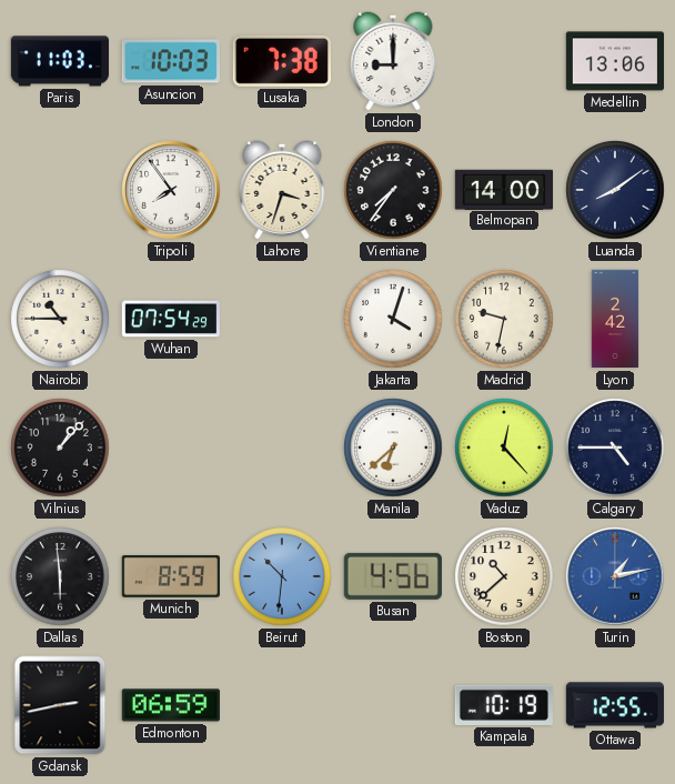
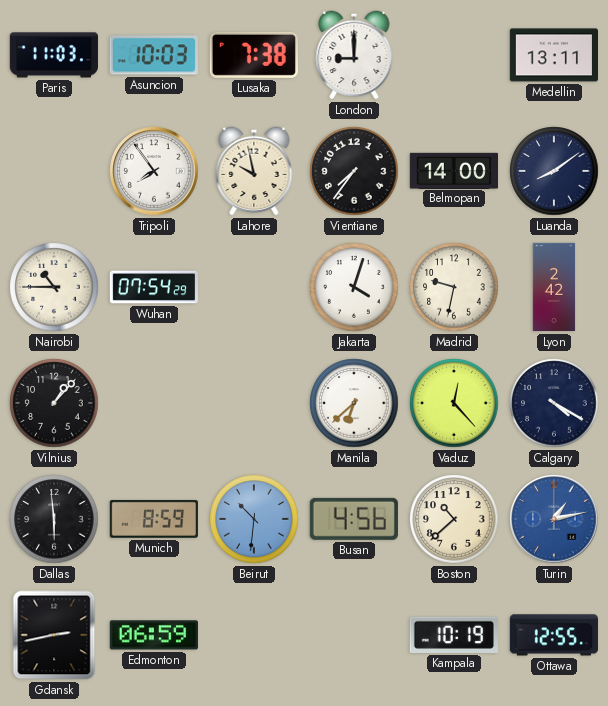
Medellin: 13:06 -> 13:11
Lahore: 3:33 -> 9:58
Calgary: 4:45 -> 4:20
